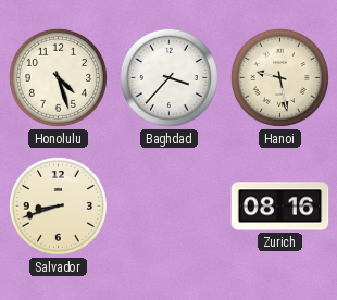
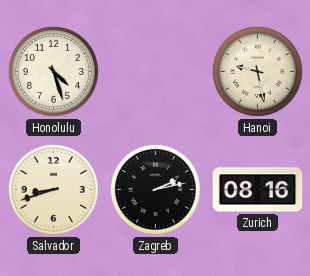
Baghdad: 3:37 -> none
Zagreb: none -> 2:13
